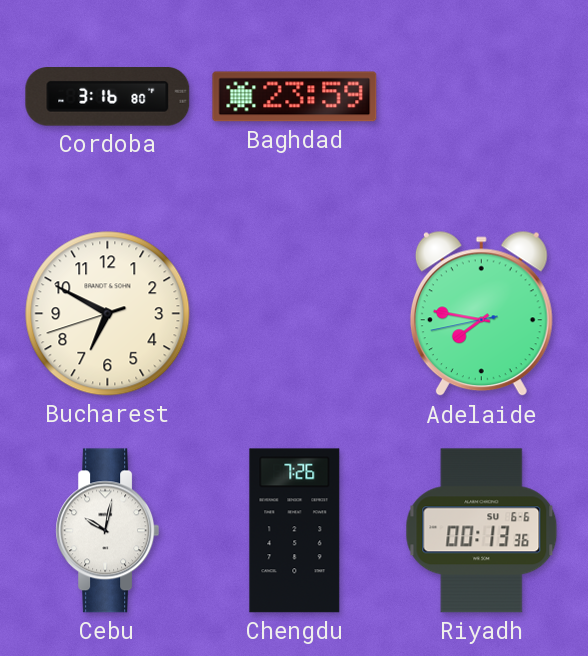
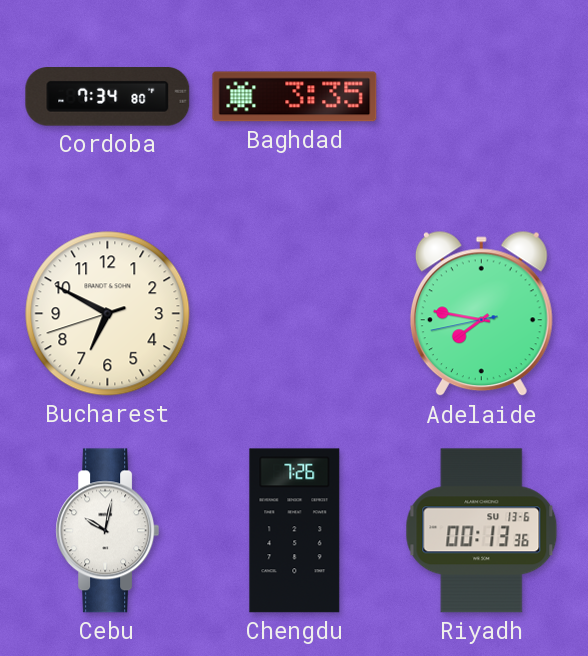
Cordoba: 3:16 -> 7:34
Baghdad: 23:59 -> 3:35
Riyadh date: SU 6-6 -> SU 13-6
